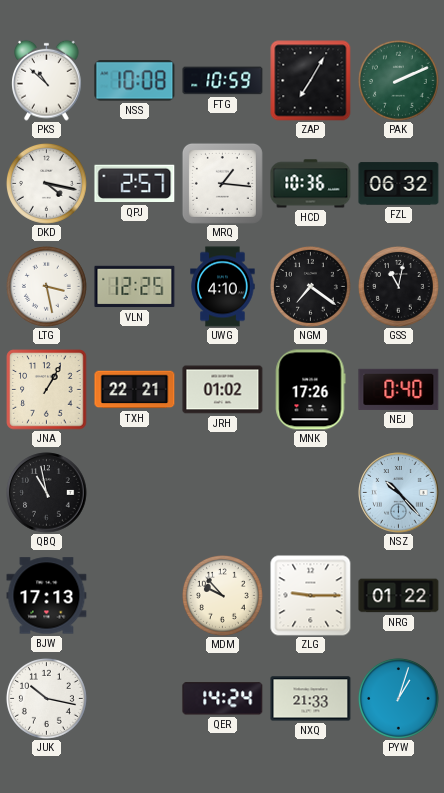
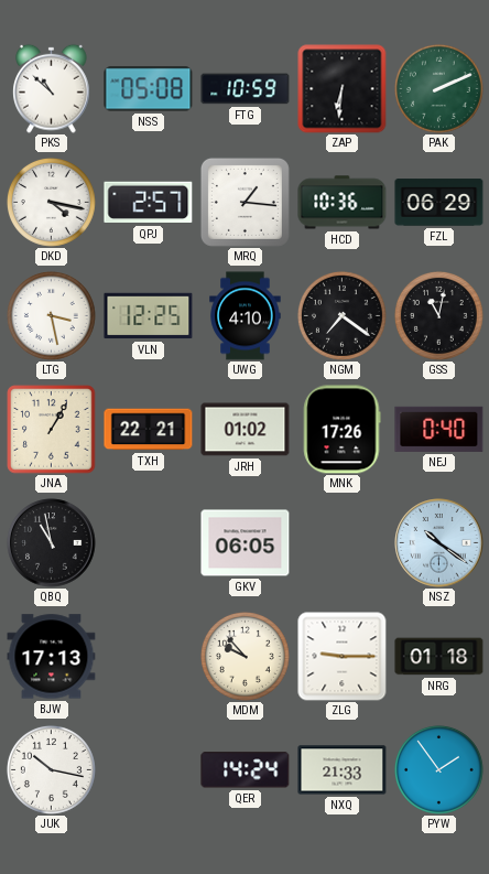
NSS: 10:08 -> 05:08
ZAP: 7:05 -> 6:31
FZL: 06:32 -> 06:29
GKV: none -> 06:05
NSZ: 10:23 -> 10:21
NRG: 01:22 -> 01:18
PYW: 1:03 -> 1:54
